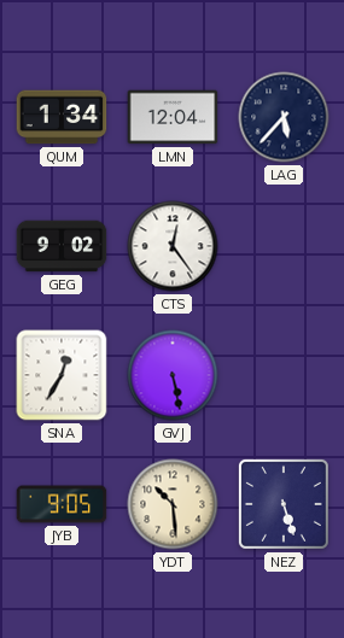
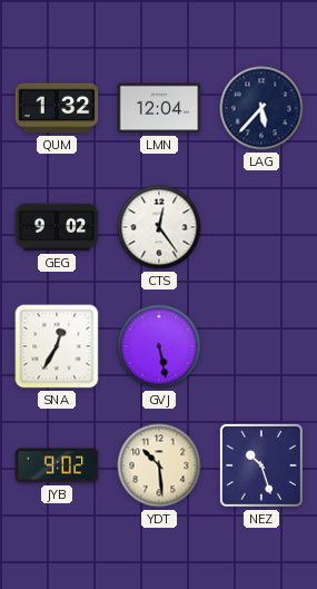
QUM: 1:34 -> 1:32
JYB: 9:05 -> 9:02
NEZ: 5:27 -> 10:27
